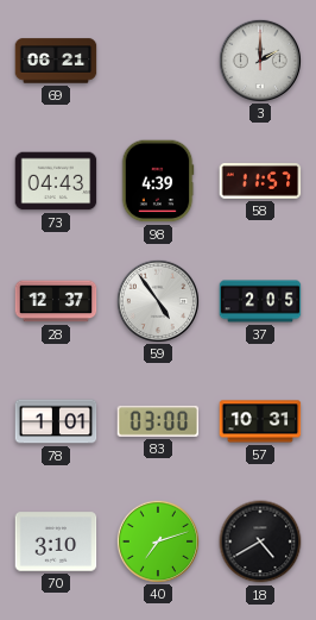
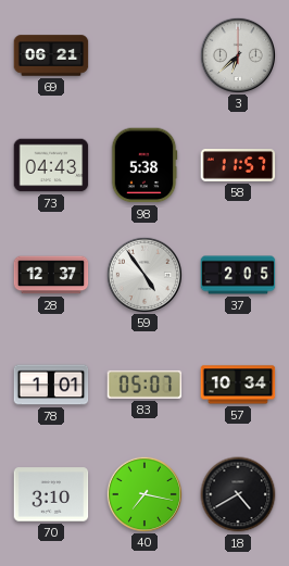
3: 2:00 -> 6:38
98: 4:39 -> 5:38
83: 03:00 -> 05:07
57: 10:31 -> 10:34
40: 7:12 -> 7:17
